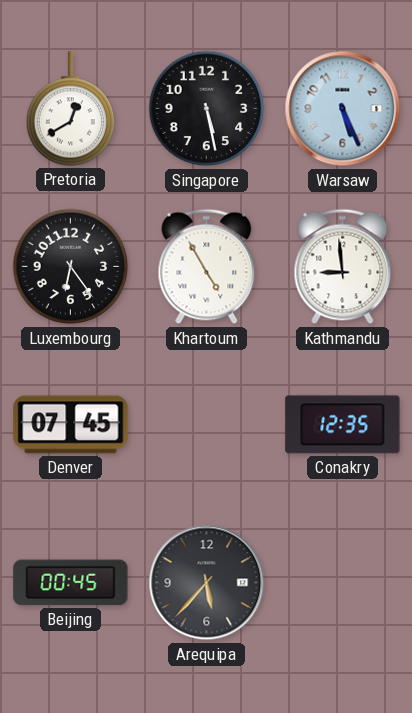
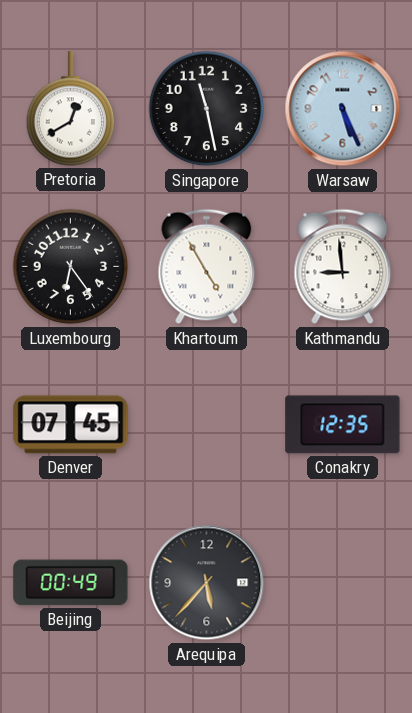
Singapore: 5:28 -> 11:28
Beijing: 00:45 -> 00:49
